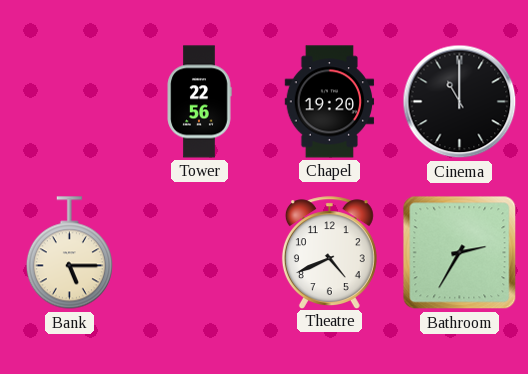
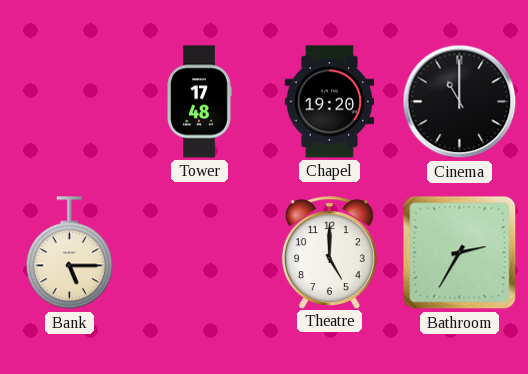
Tower: 22:56 -> 17:48
Theatre: 4:41 -> 5:00
